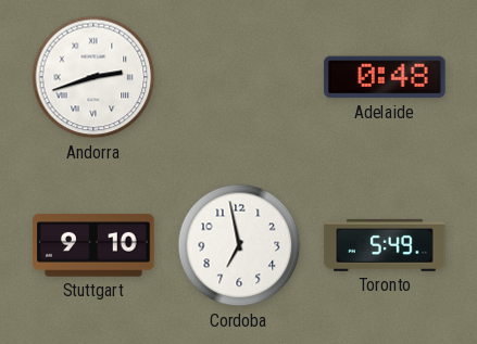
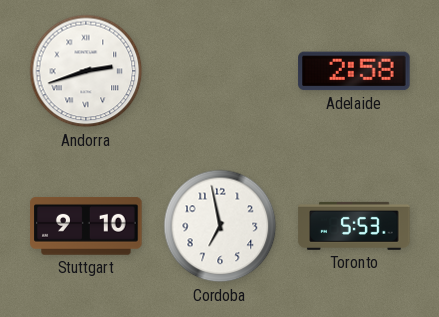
Adelaide: 0:48 -> 2:58
Toronto: 5:49 -> 5:53
